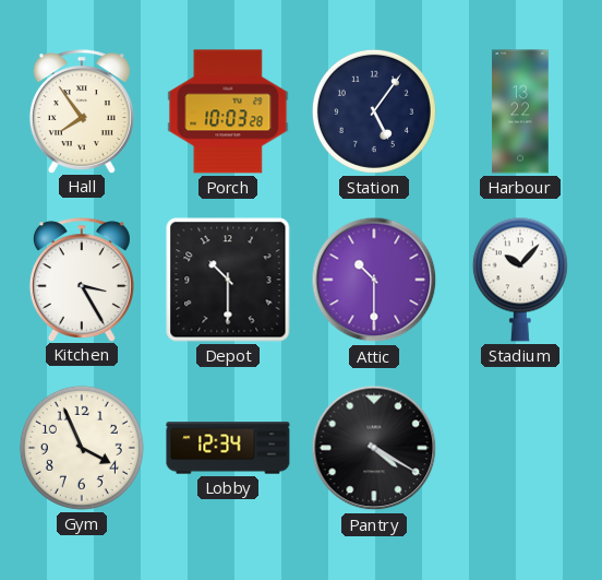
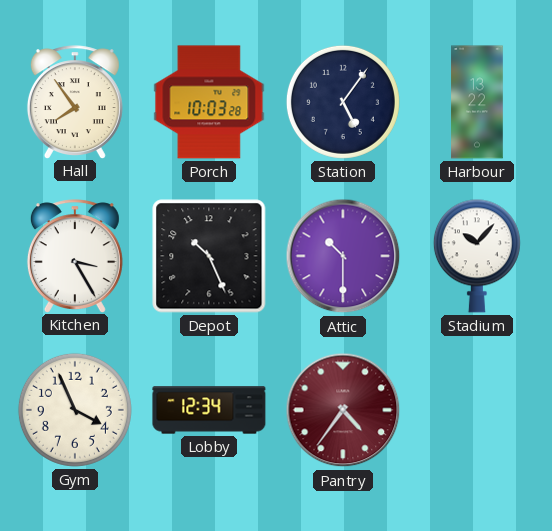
Depot: 10:30 -> 10:26
Pantry: 4:20 -> 4:36
Pantry dial: black -> burgundy
